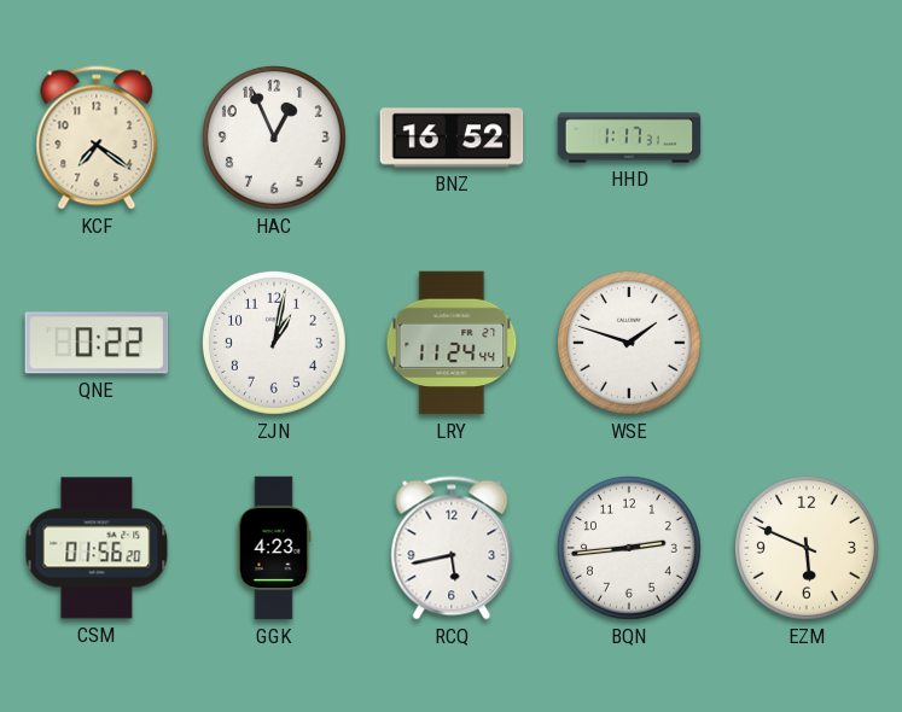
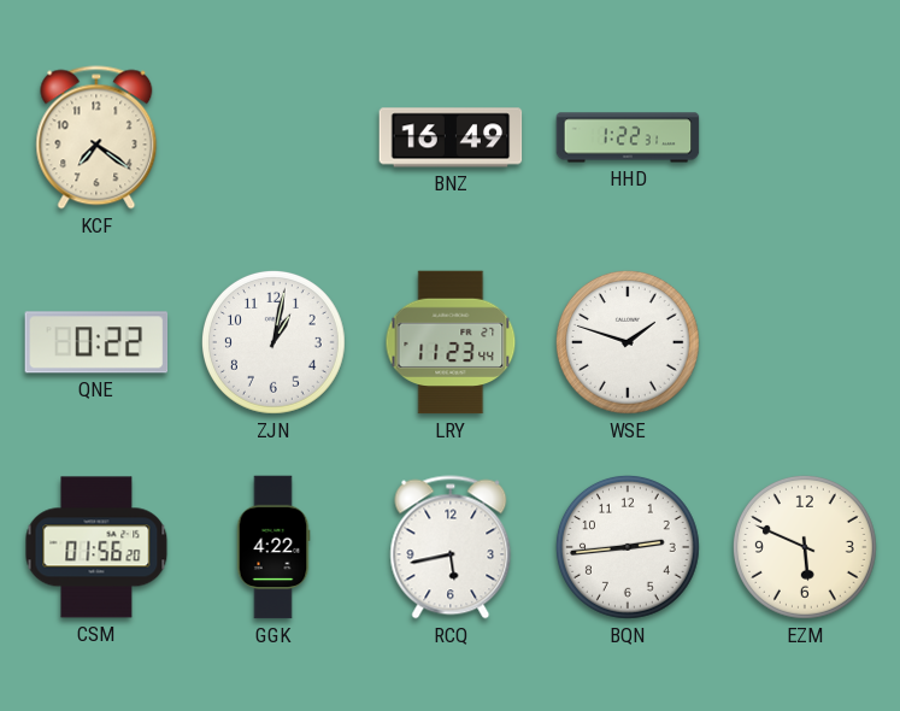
HAC: 12:56 -> none
BNZ: 16:52 -> 16:49
HHD: 1:17 -> 1:22
LRY: 11:24 -> 11:23
GGK: 4:23 -> 4:22
